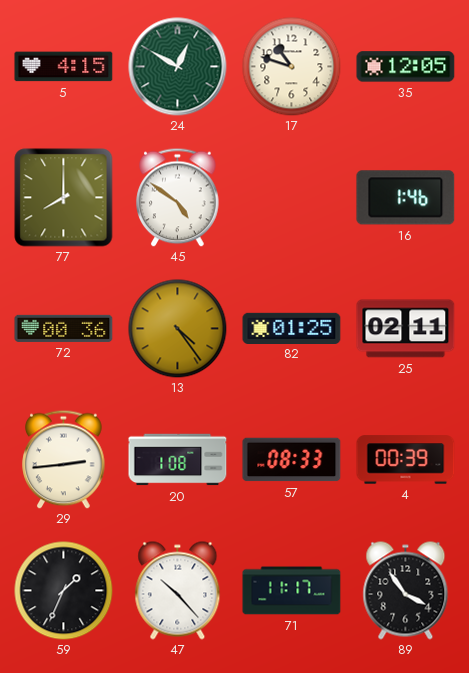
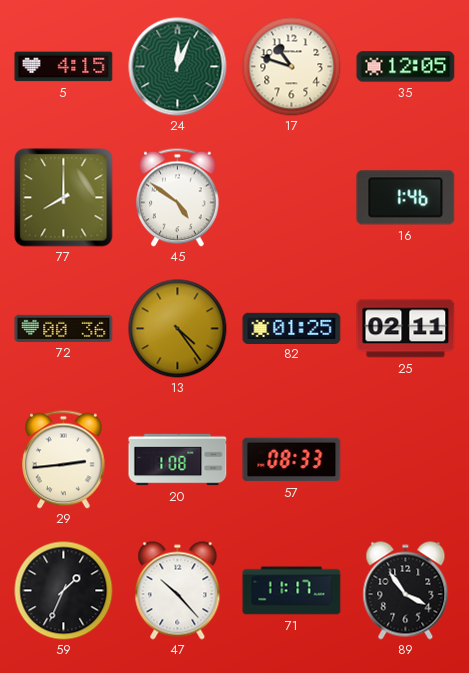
24: 12:50 -> 12:04
4: 00:39 -> none
